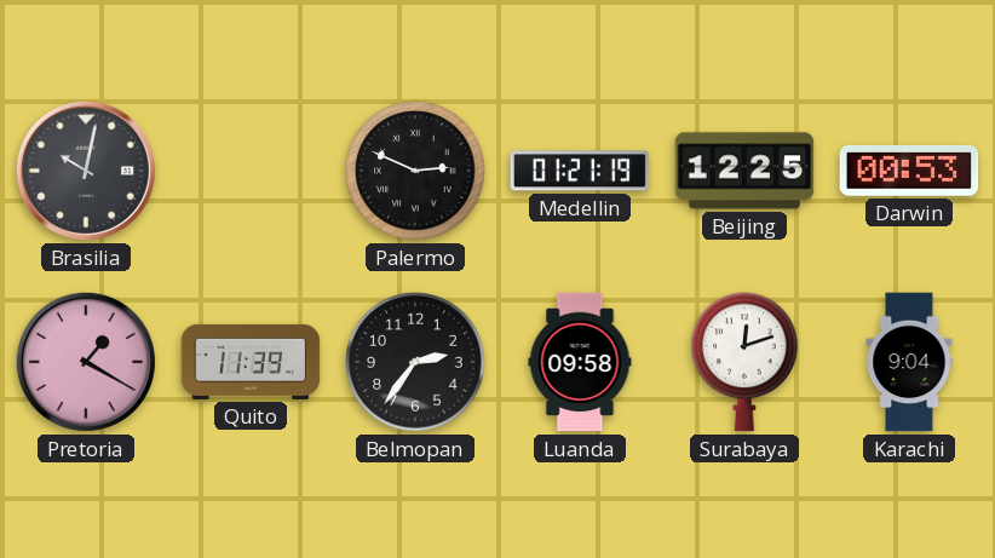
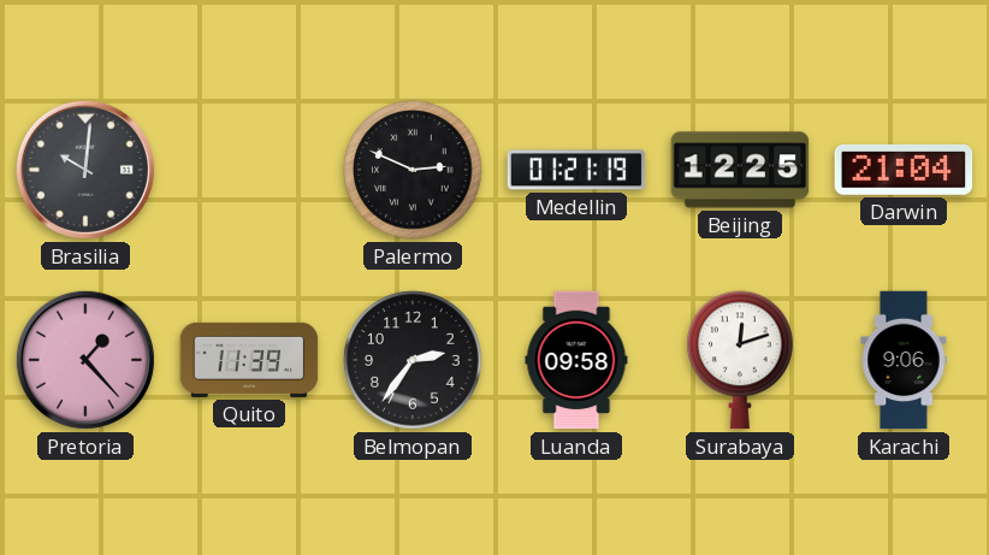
Brasilia: 10:02 -> 10:01
Darwin: 00:53 -> 21:04
Pretoria: 1:20 -> 1:23
Karachi: 9:04 -> 9:06
